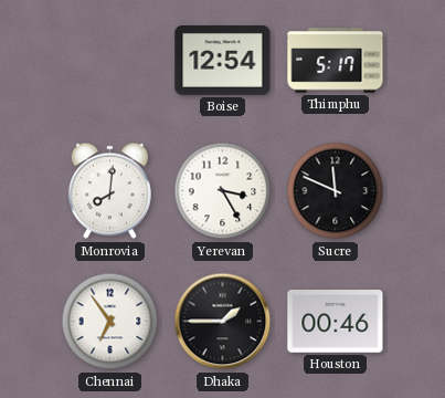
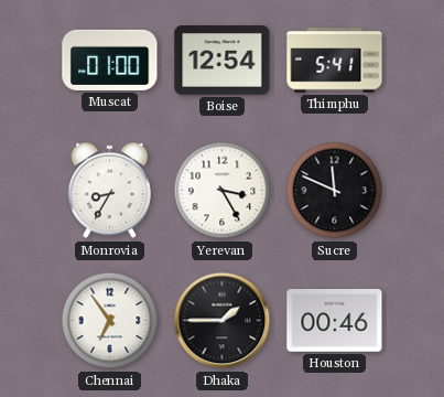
Muscat: none -> 01:00
Thimphu: 5:17 -> 5:41
Monrovia: 8:01 -> 8:35
